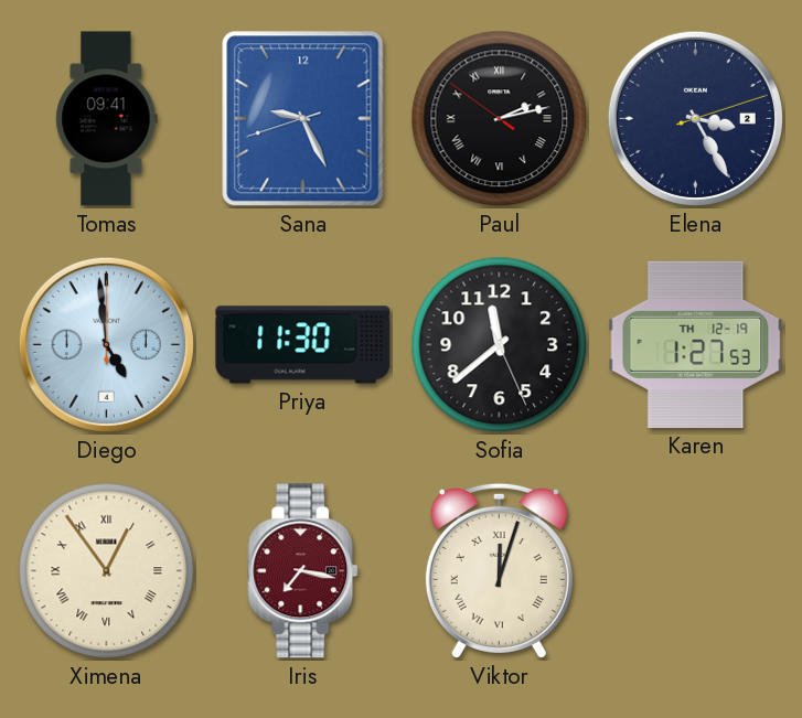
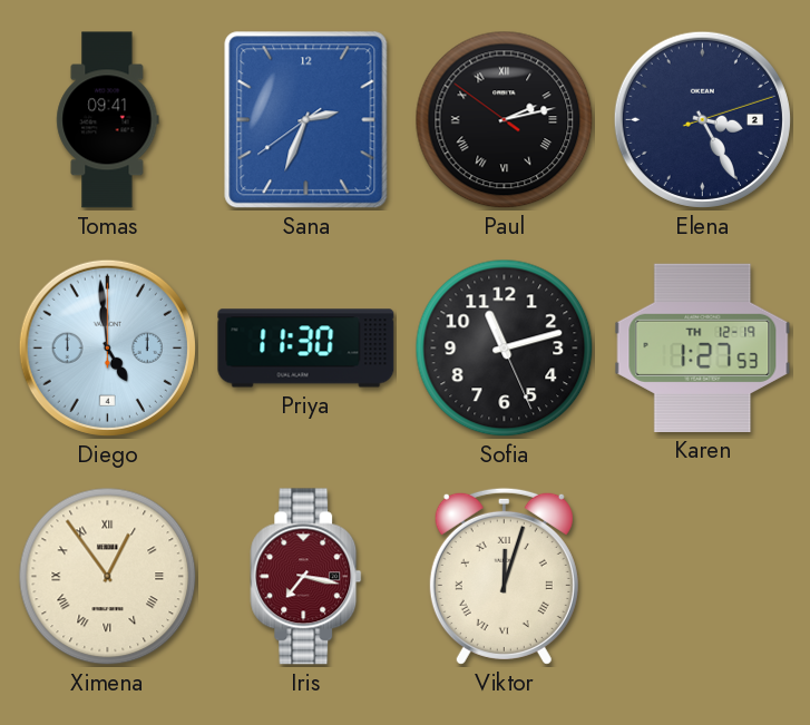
Sana: 9:25 -> 2:33
Sofia: 11:38 -> 11:12
